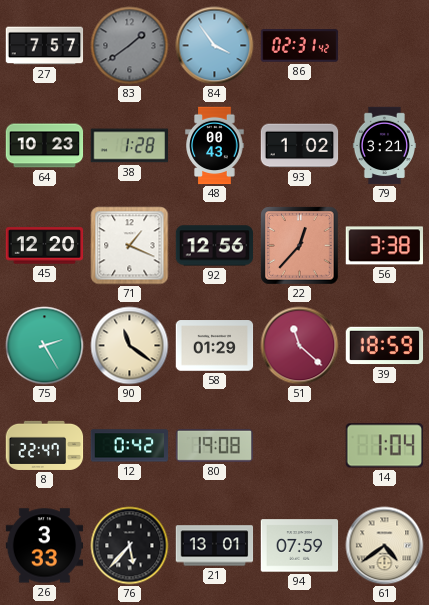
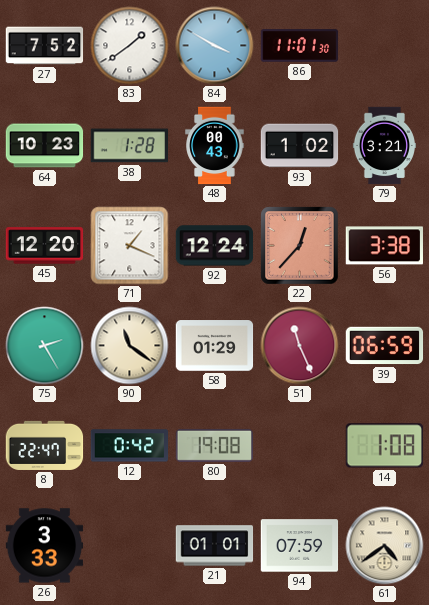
27: 7:57 -> 7:52
83 dial: grey -> white
84: 3:54 -> 3:50
86: 02:31 -> 11:01
92: 12:56 -> 12:24
51: 11:22 -> 11:26
39: 18:59 -> 06:59
14: 1:04 -> 1:08
76: 5:37 -> none
21: 13:01 -> 01:01
